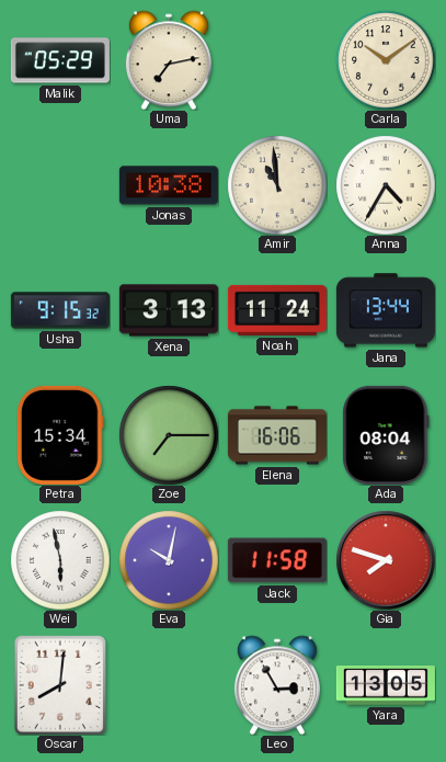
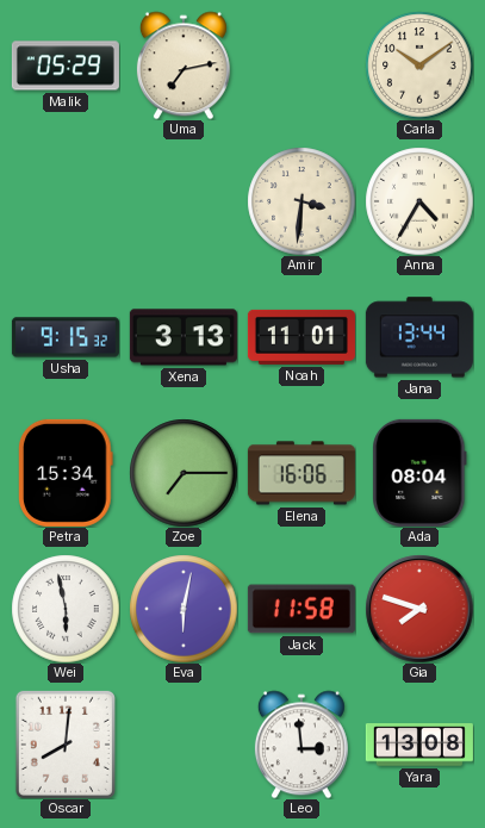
Jonas: 10:38 -> none
Amir: 10:59 -> 3:31
Noah: 11:24 -> 11:01
Eva: 10:02 -> 6:02
Leo: 2:55 -> 2:59
Yara: 13:05 -> 13:08
